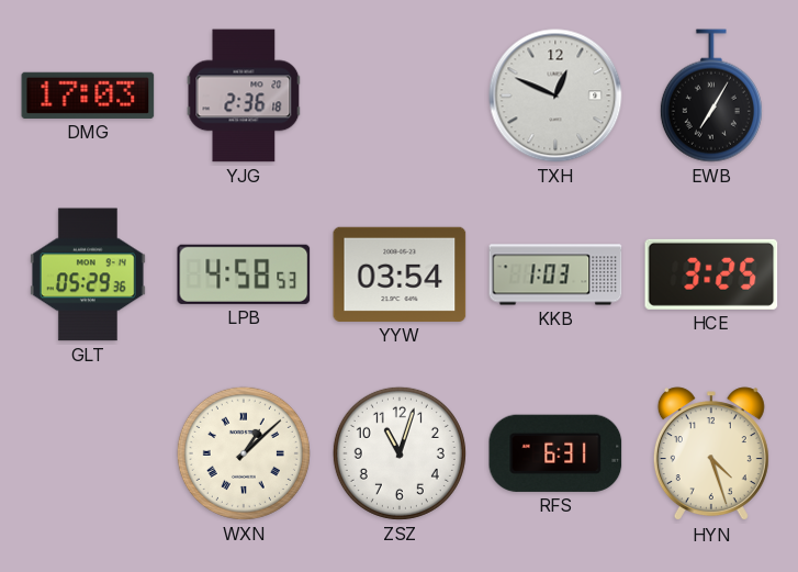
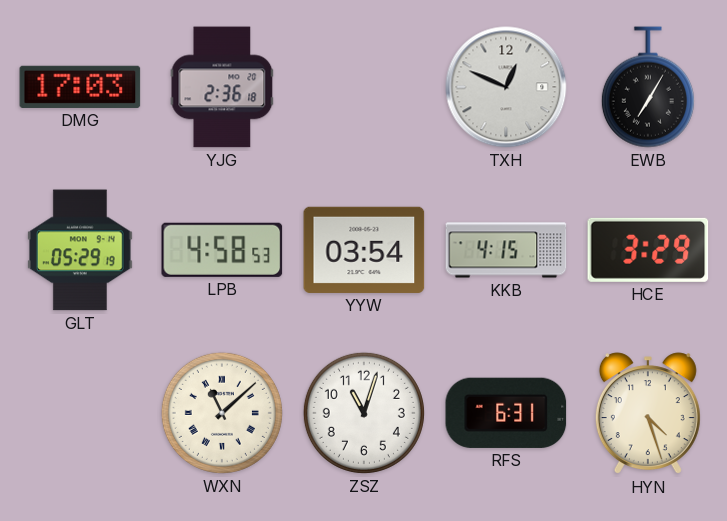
GLT: 05:29:36 -> 05:29:19
KKB: 1:03 -> 4:15
HCE: 3:25 -> 3:29
WXN: 1:08 -> 11:08
